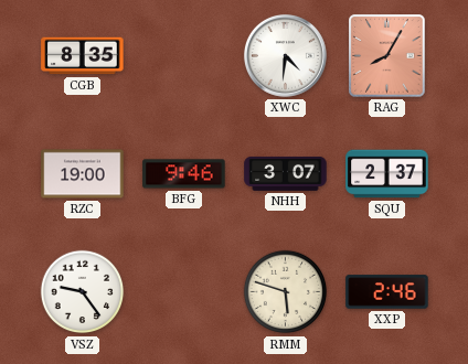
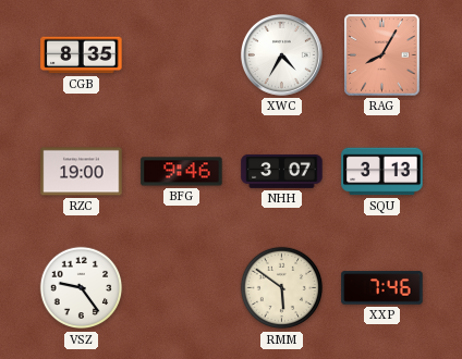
XWC: 4:31 -> 4:35
SQU: 2:37 -> 3:13
RMM: 5:48 -> 5:51
XXP: 2:46 -> 7:46
